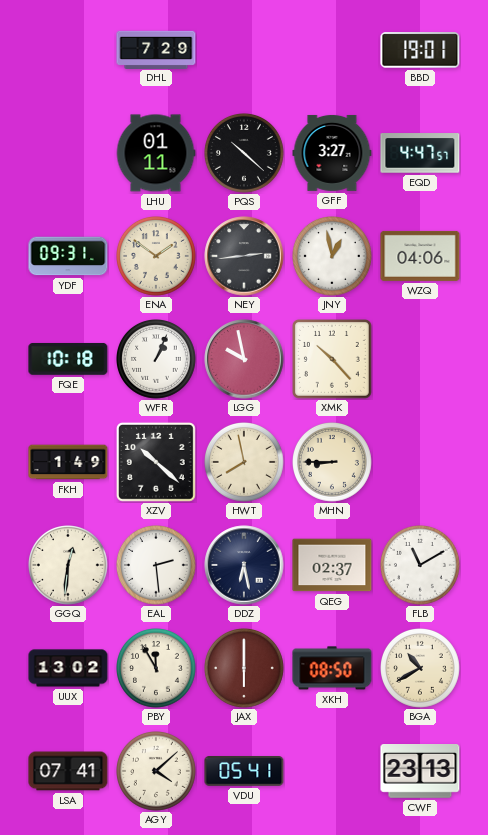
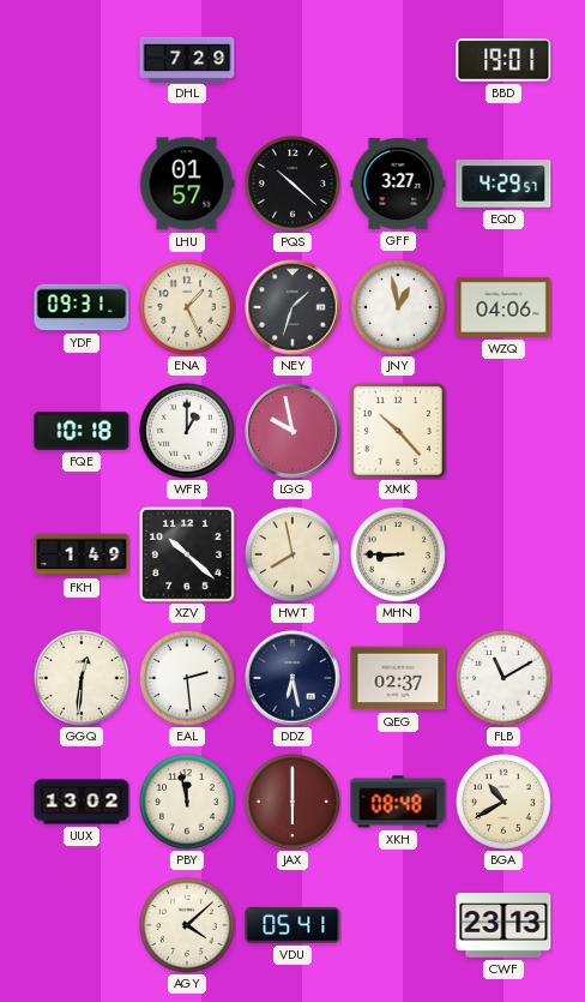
LHU: 01:11 -> 01:57
EQD: 4:47 -> 4:29
ENA: 1:51 -> 1:26
NEY: 2:44 -> 1:33
WFR: 1:04 -> 1:00
PBY: 11:55 -> 11:58
XKH: 08:50 -> 08:48
LSA: 07:41 -> none
